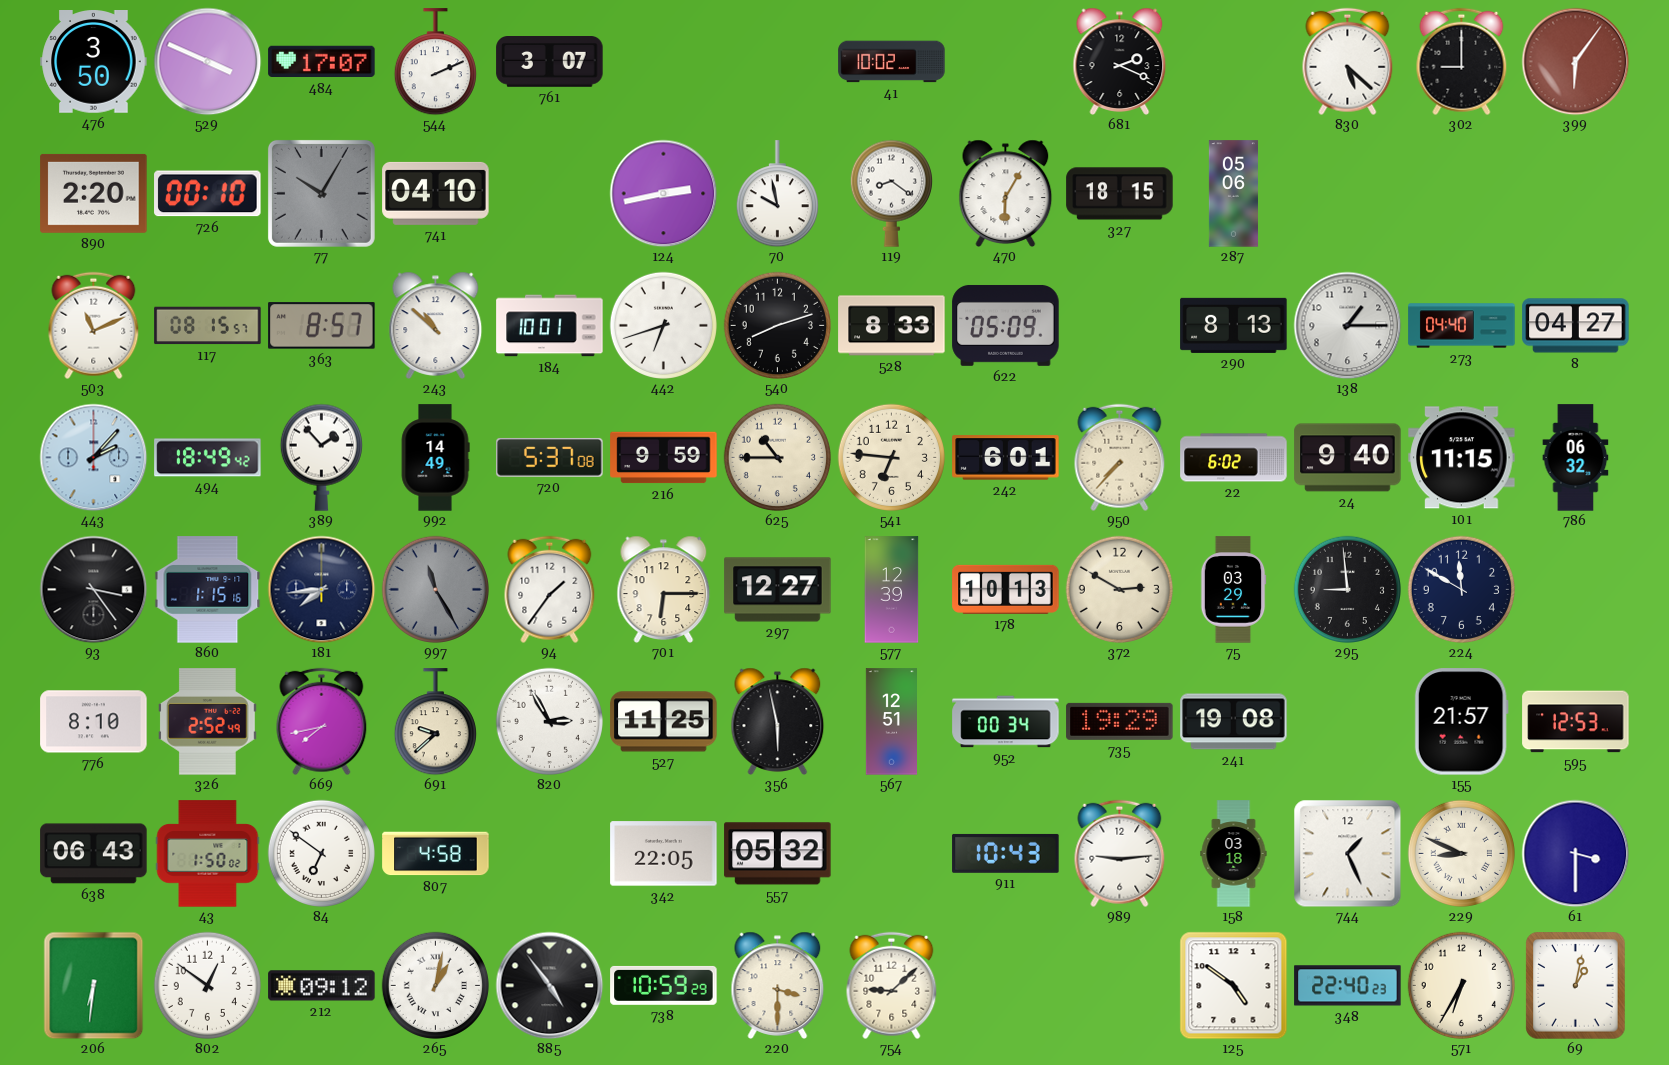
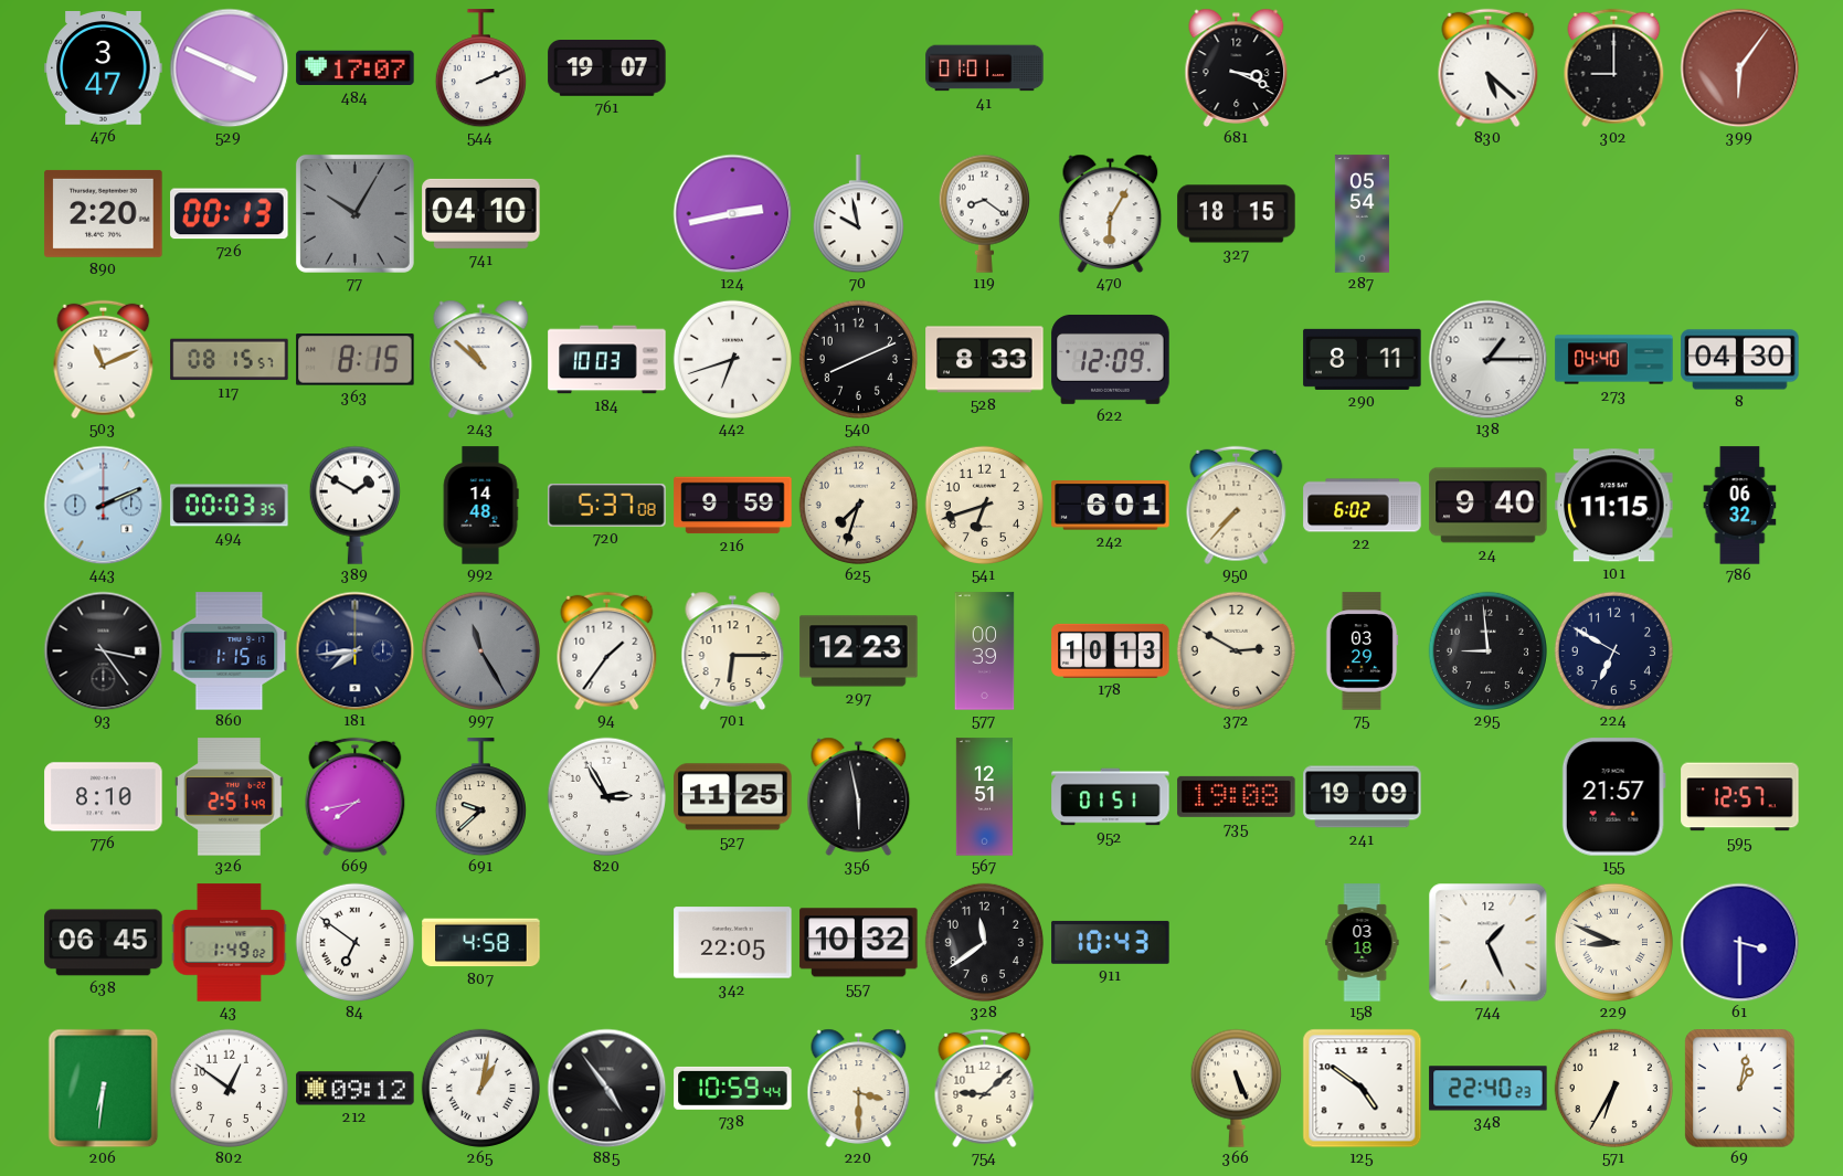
476: 3:50 -> 3:47
761: 3:07 -> 19:07
41: 10:02 -> 01:01
681: 2:19 -> 3:19
726: 00:10 -> 00:13
287: 05:06 -> 05:54
363: 8:57 -> 8:15
184: 10:01 -> 10:03
540: 8:12 -> 8:11
622: 05:09 -> 12:09
290: 8:13 -> 8:11
8: 04:27 -> 04:30
443: 2:07 -> 2:11
494: 18:49 -> 00:03
389: 1:53 -> 1:50
992: 14:49 -> 14:48
625: 10:45 -> 7:33
541: 6:46 -> 6:42
297: 12:27 -> 12:23
577: 12:39 -> 00:39
224: 11:50 -> 6:50
326: 2:52 -> 2:51
952: 00:34 -> 01:51
735: 19:29 -> 19:08
241: 19:08 -> 19:09
595: 12:53 -> 12:57
638: 06:43 -> 06:45
43: 1:50 -> 1:49
557: 05:32 -> 10:32
328: none -> 11:39
989: 9:14 -> none
738: 10:59:29 -> 10:59:44
366: none -> 5:26
